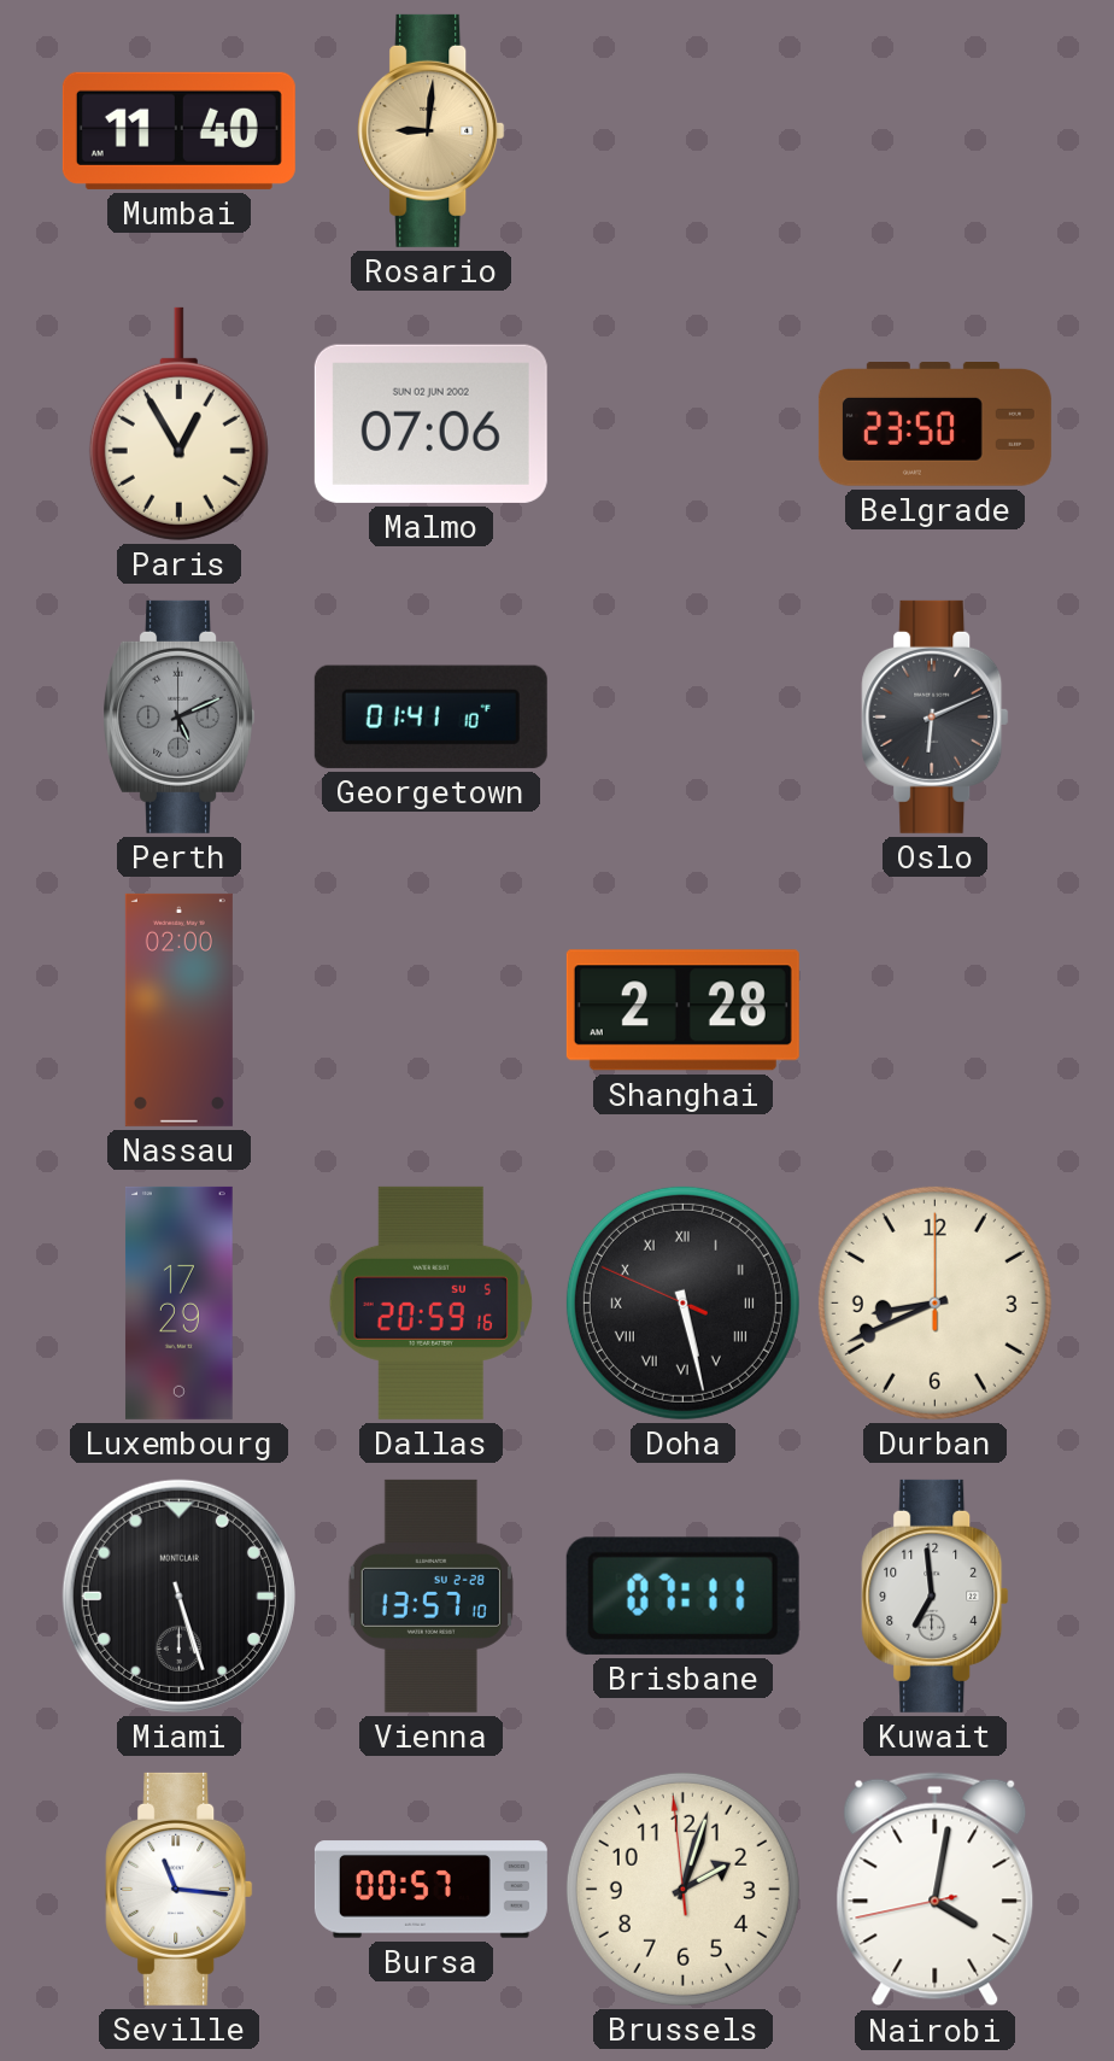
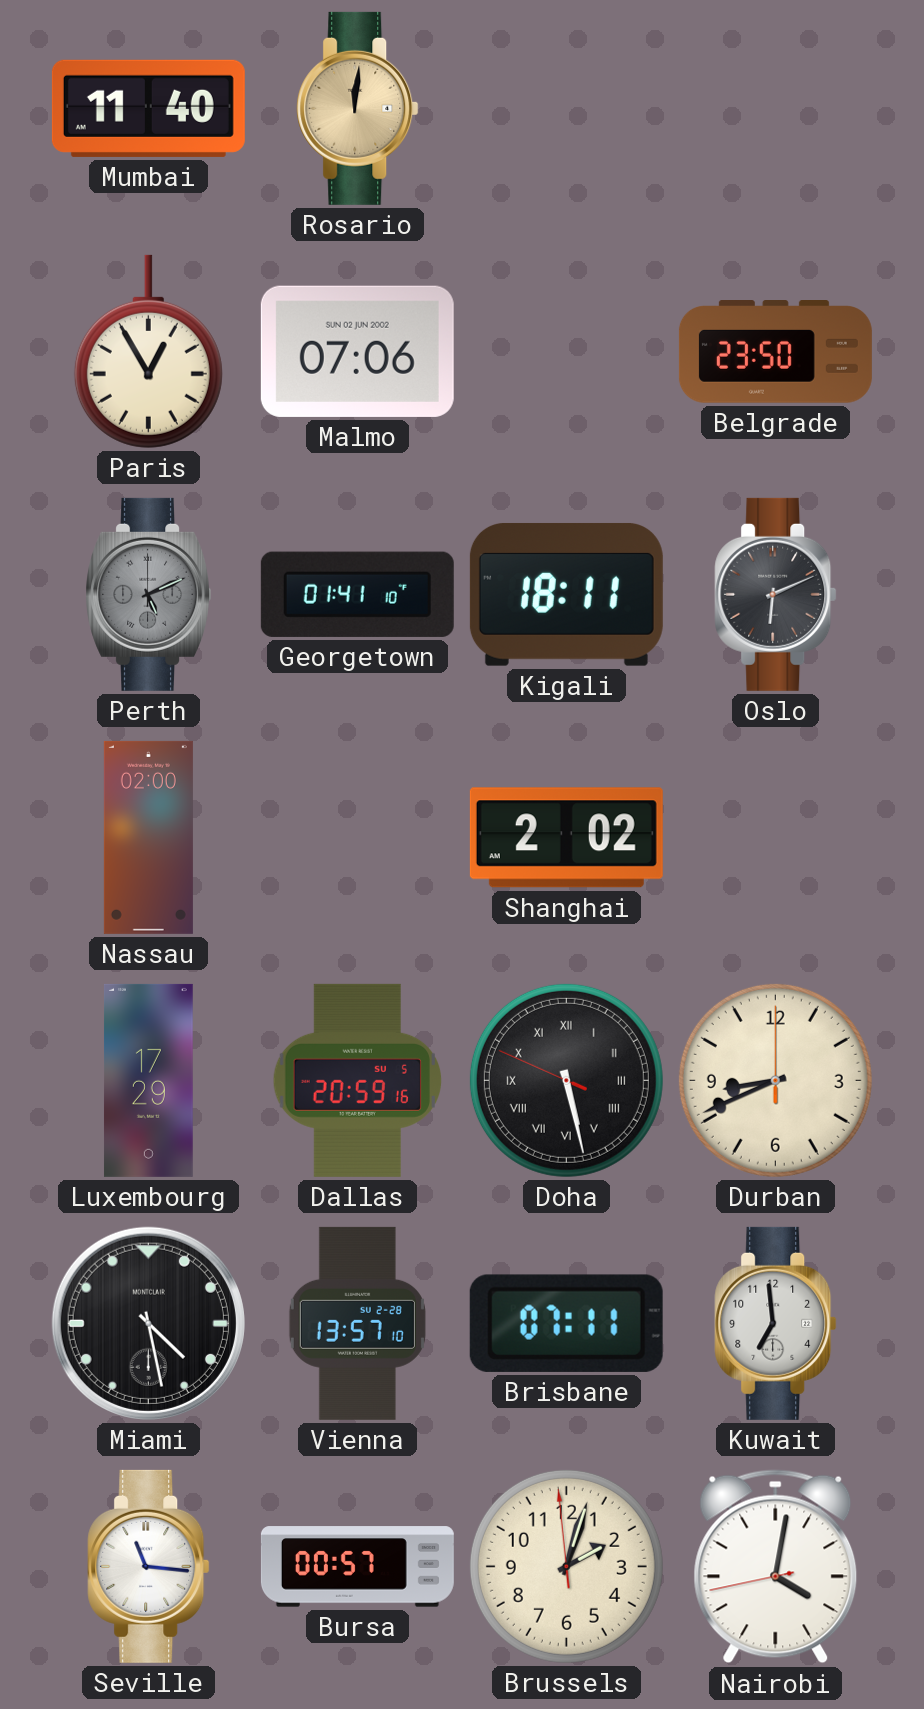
Rosario: 9:01 -> 12:01
Kigali: none -> 18:11
Shanghai: 2:28 -> 2:02
Miami: 5:27 -> 4:28
